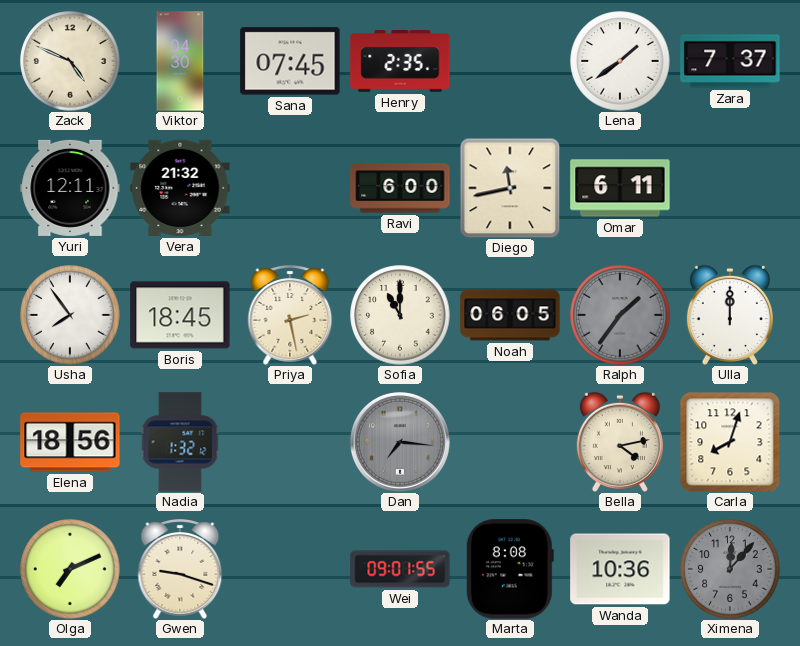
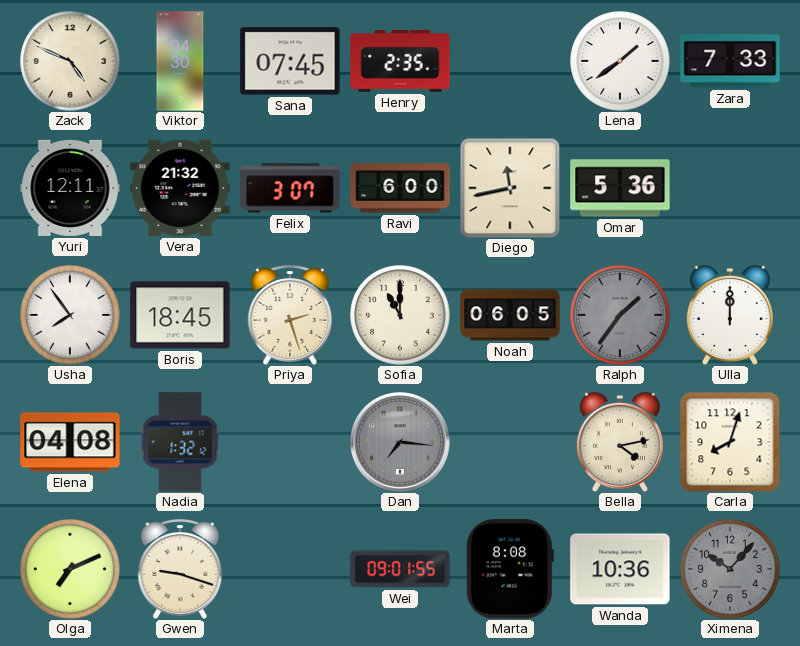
Zara: 7:37 -> 7:33
Felix: none -> 3:07
Omar: 6:11 -> 5:36
Priya: 2:28 -> 2:27
Elena: 18:56 -> 04:08
Ximena: 12:07 -> 10:07
